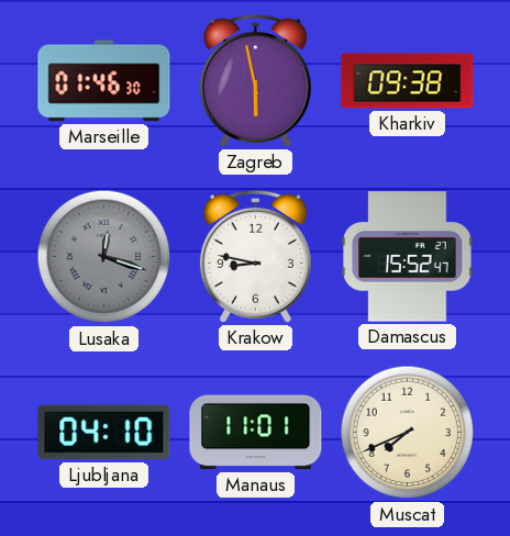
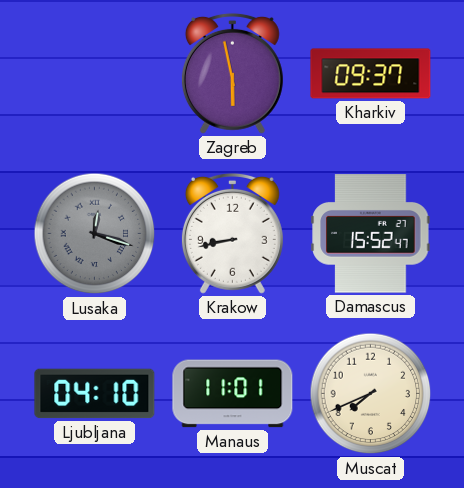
Marseille: 01:46 -> none
Kharkiv: 09:38 -> 09:37
Krakow: 8:47 -> 8:43
